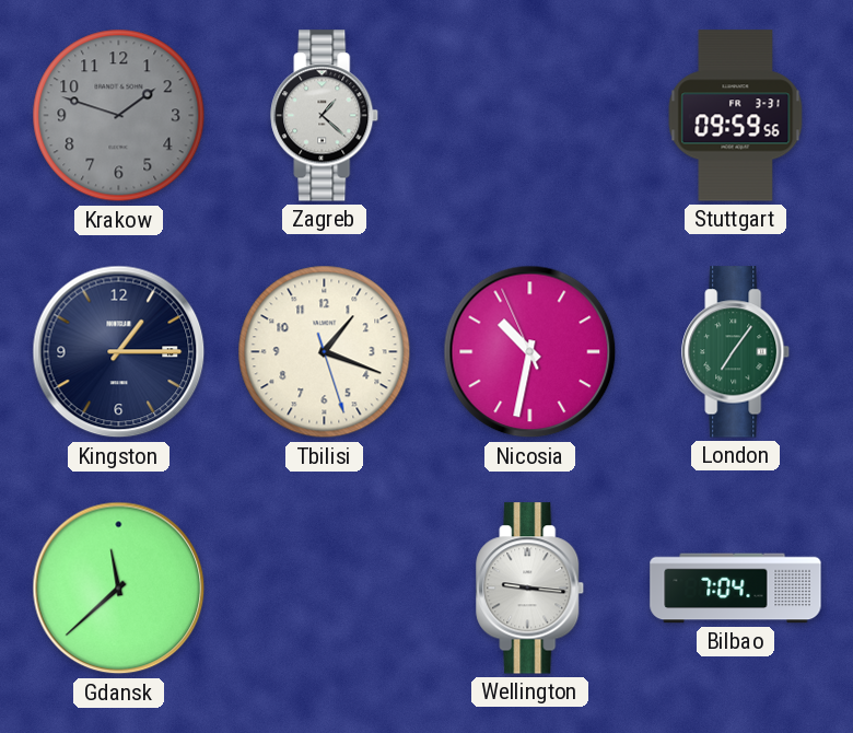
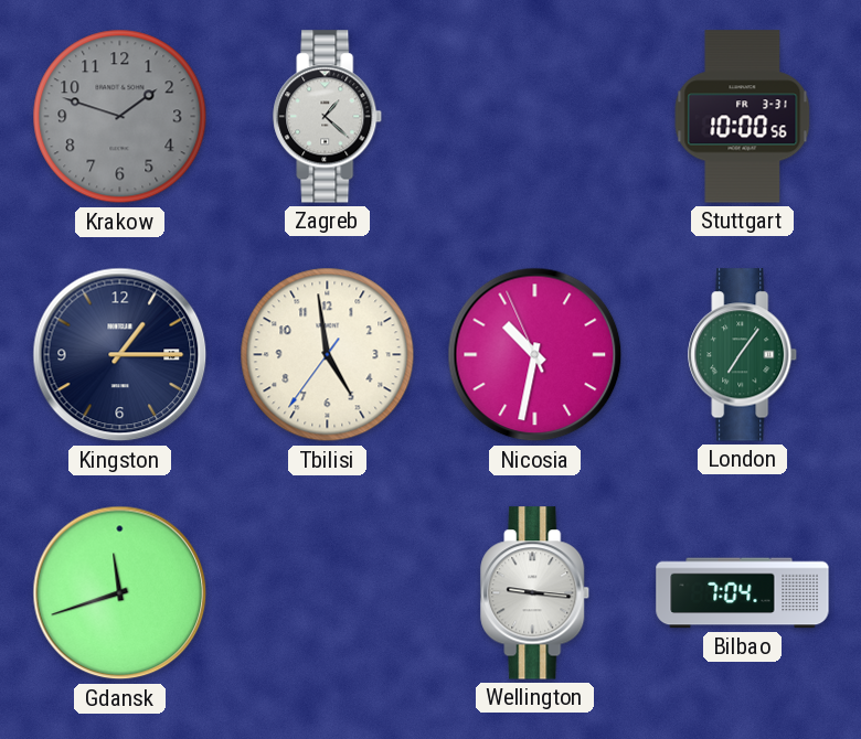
Stuttgart: 09:59 -> 10:00
Tbilisi: 1:18 -> 4:58
Gdansk: 11:38 -> 11:42
